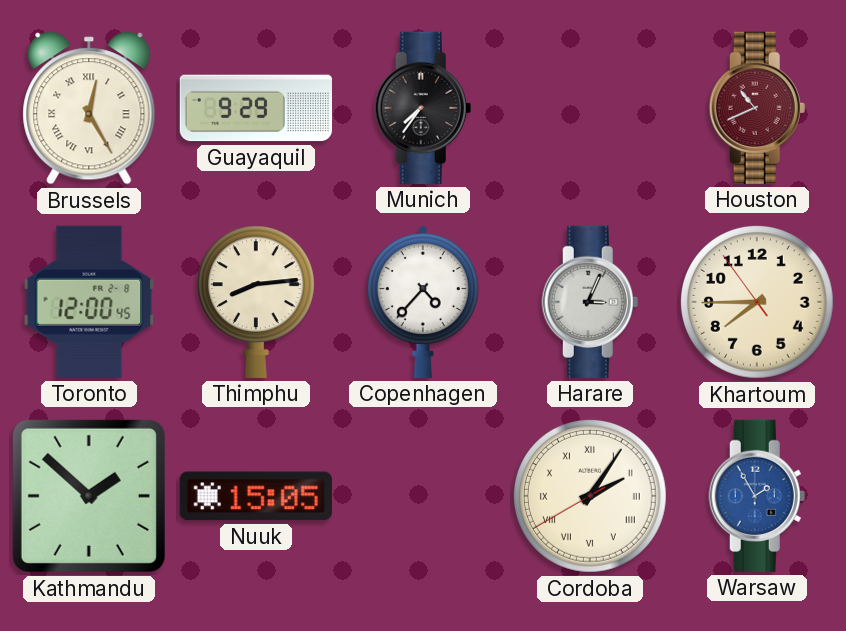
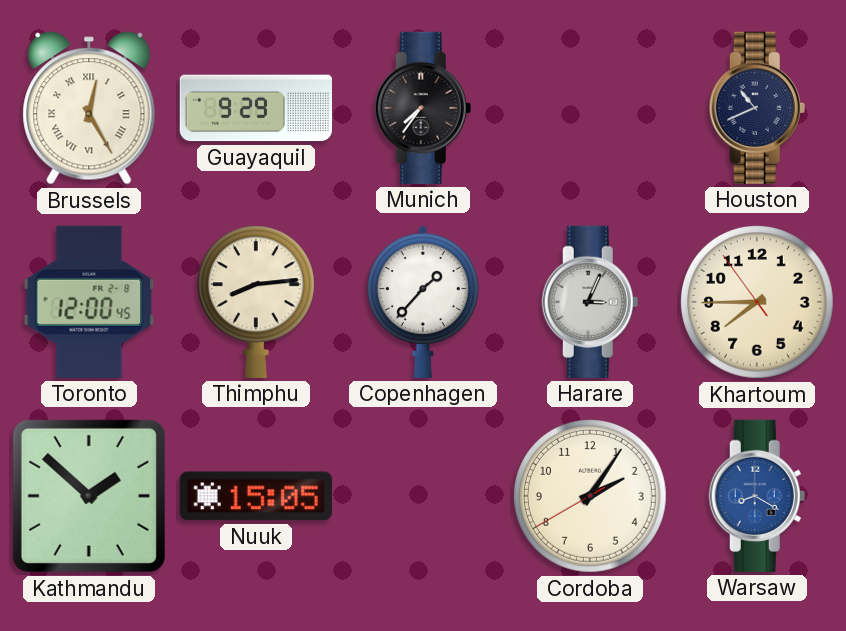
Houston dial: burgundy -> navy
Copenhagen: 4:37 -> 1:37
Cordoba numerals: Roman -> Arabic
Warsaw: 1:55 -> 8:20
